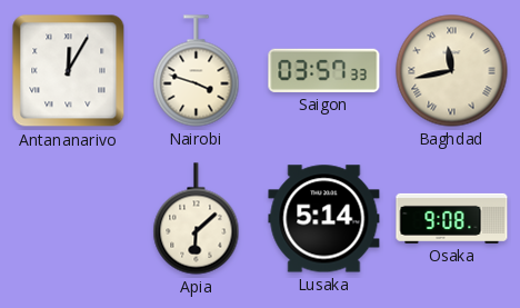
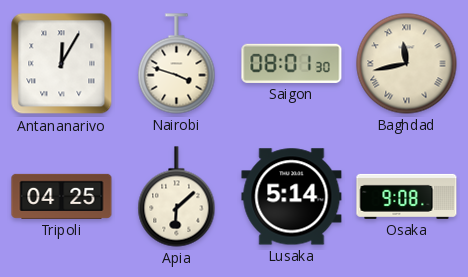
Saigon: 03:57 -> 08:01
Tripoli: none -> 04:25
